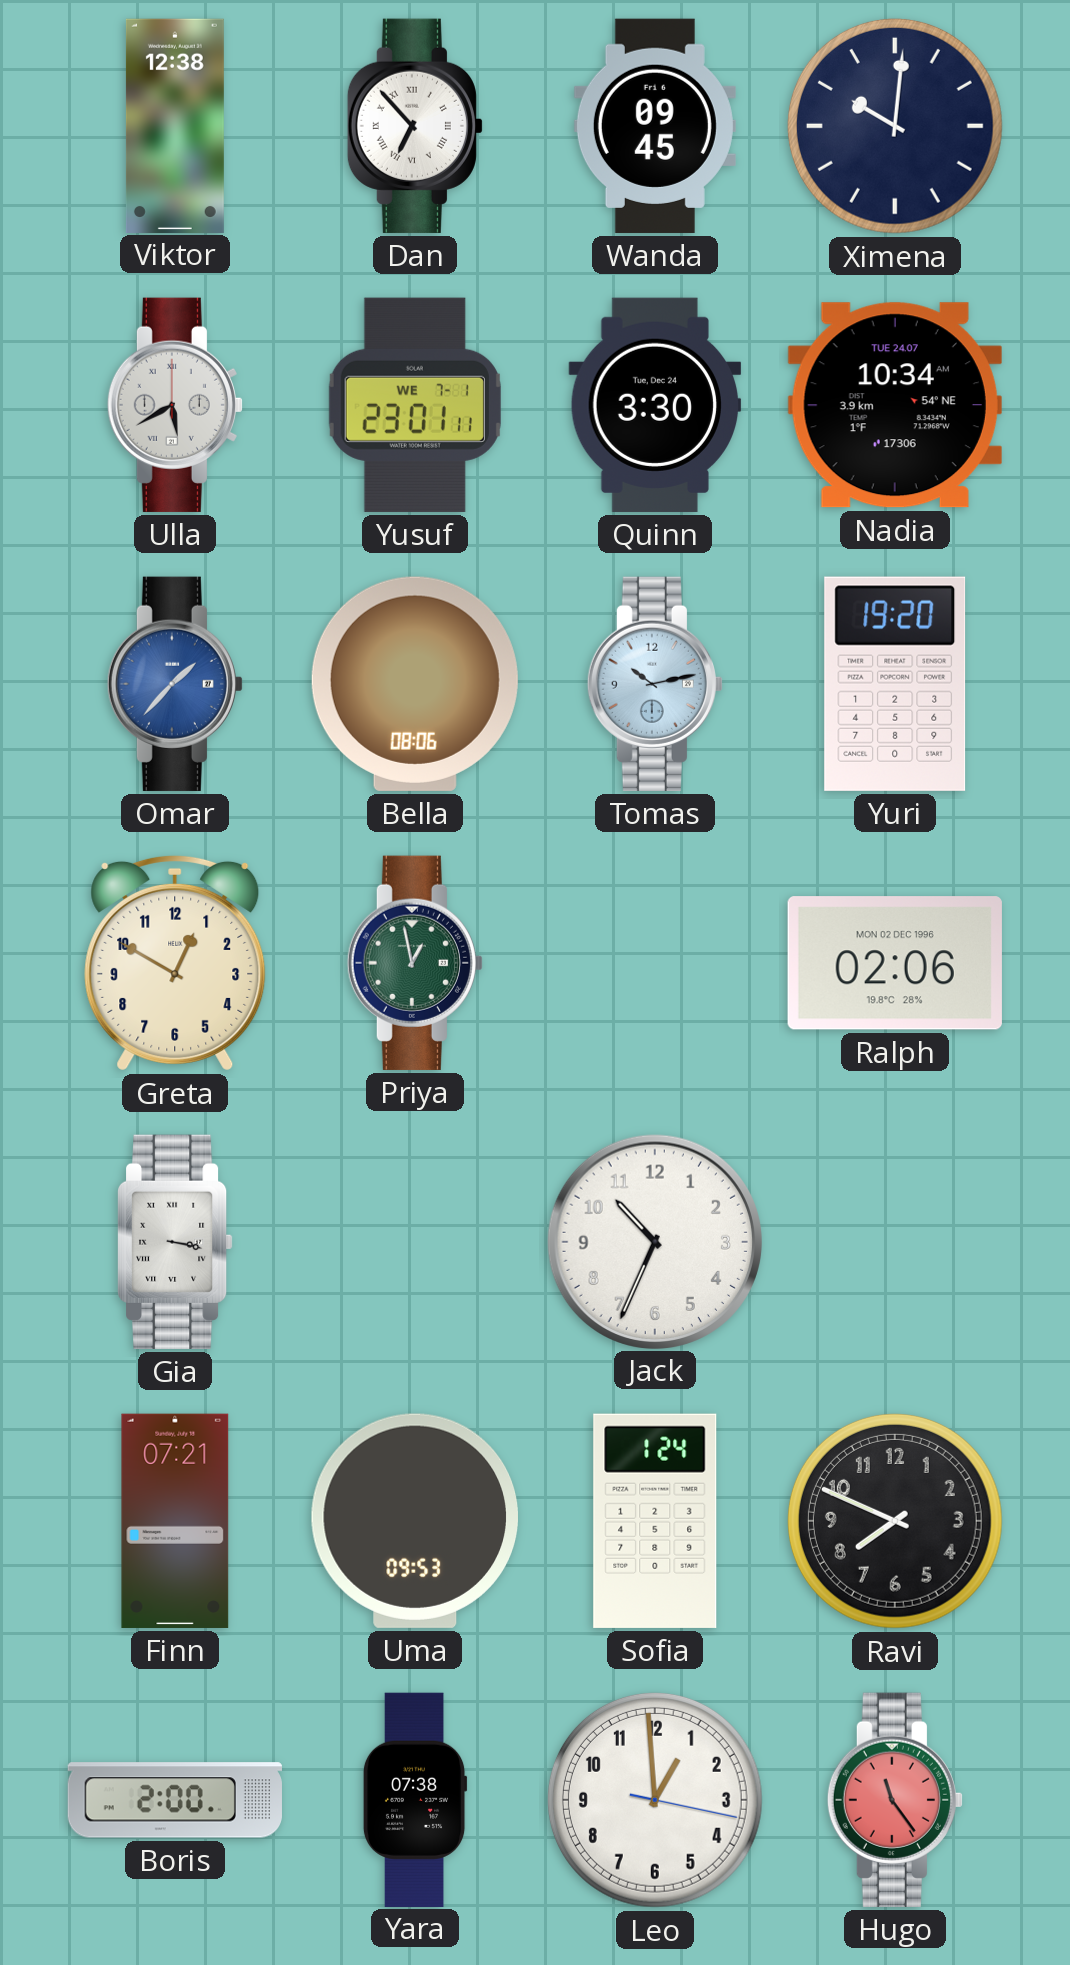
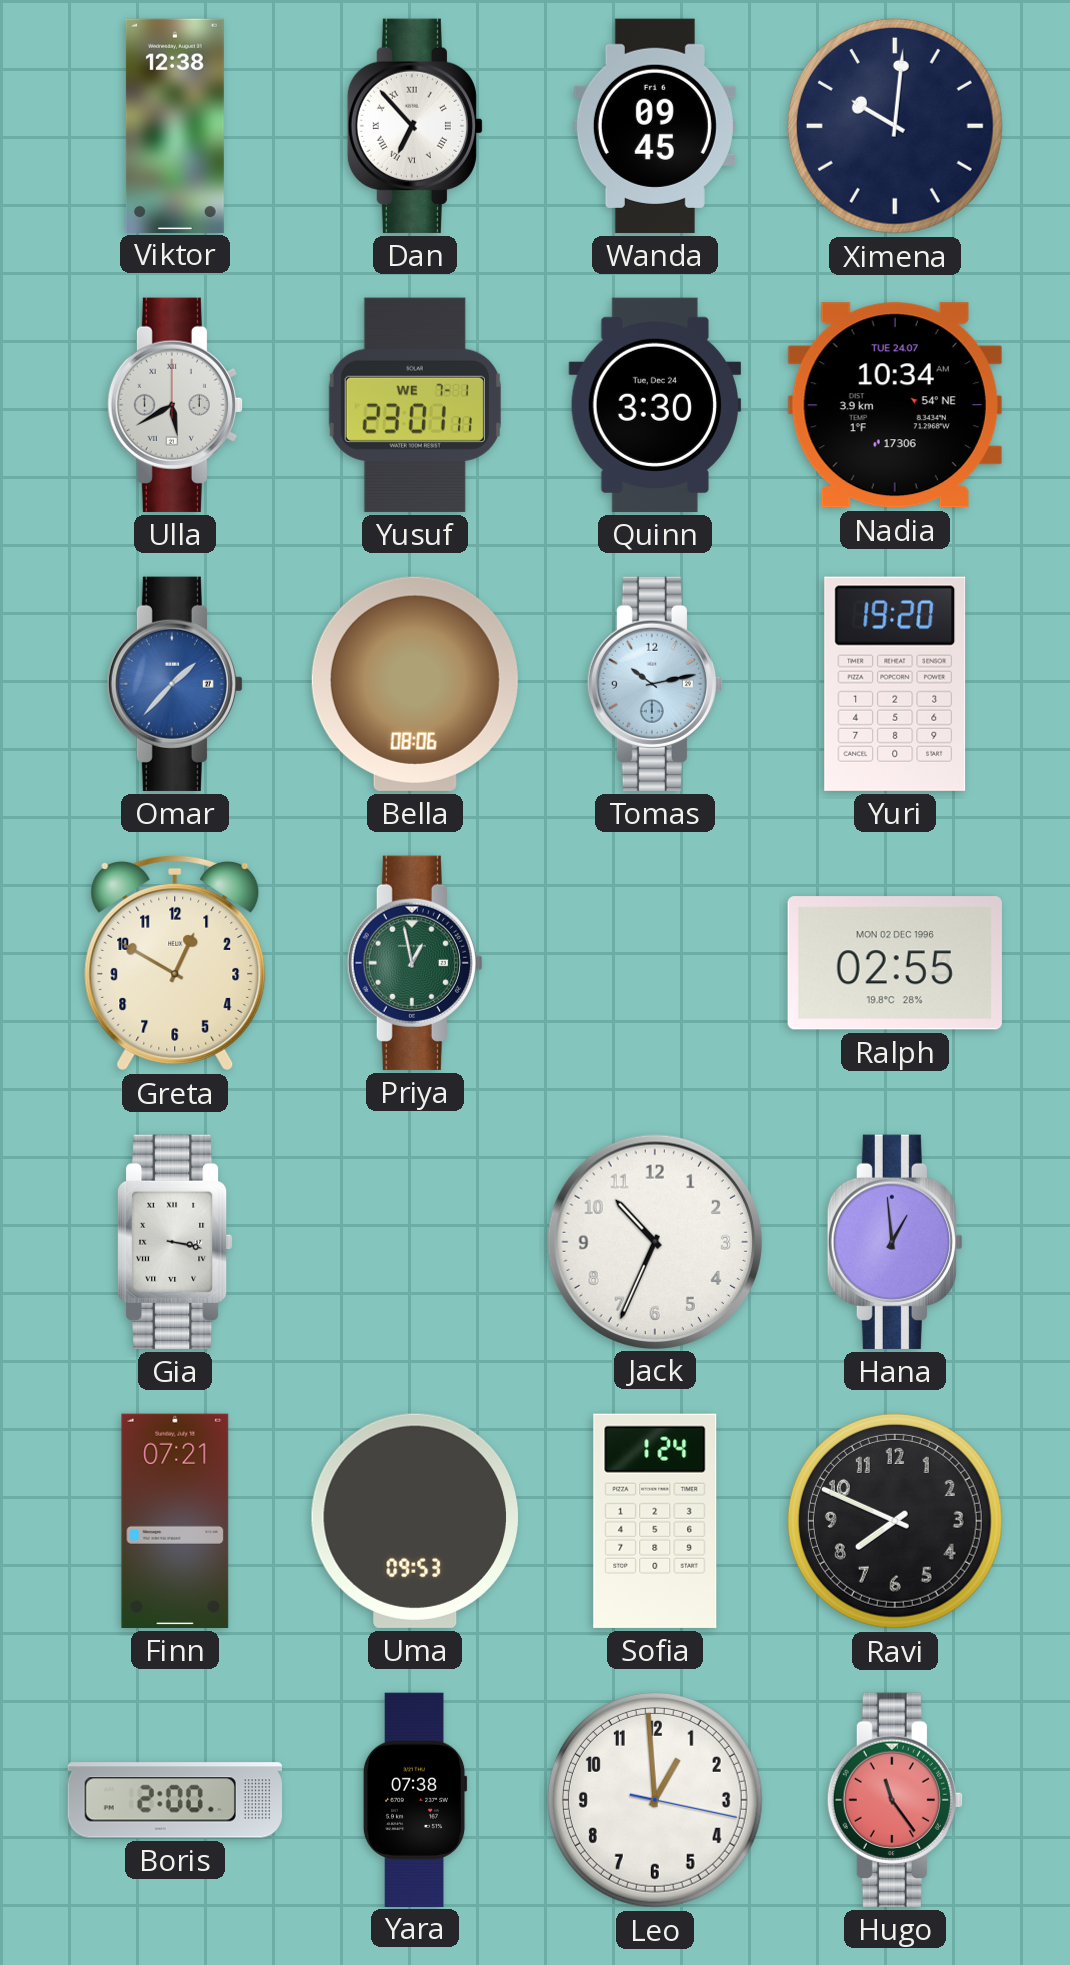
Ralph: 02:06 -> 02:55
Hana: none -> 12:59
